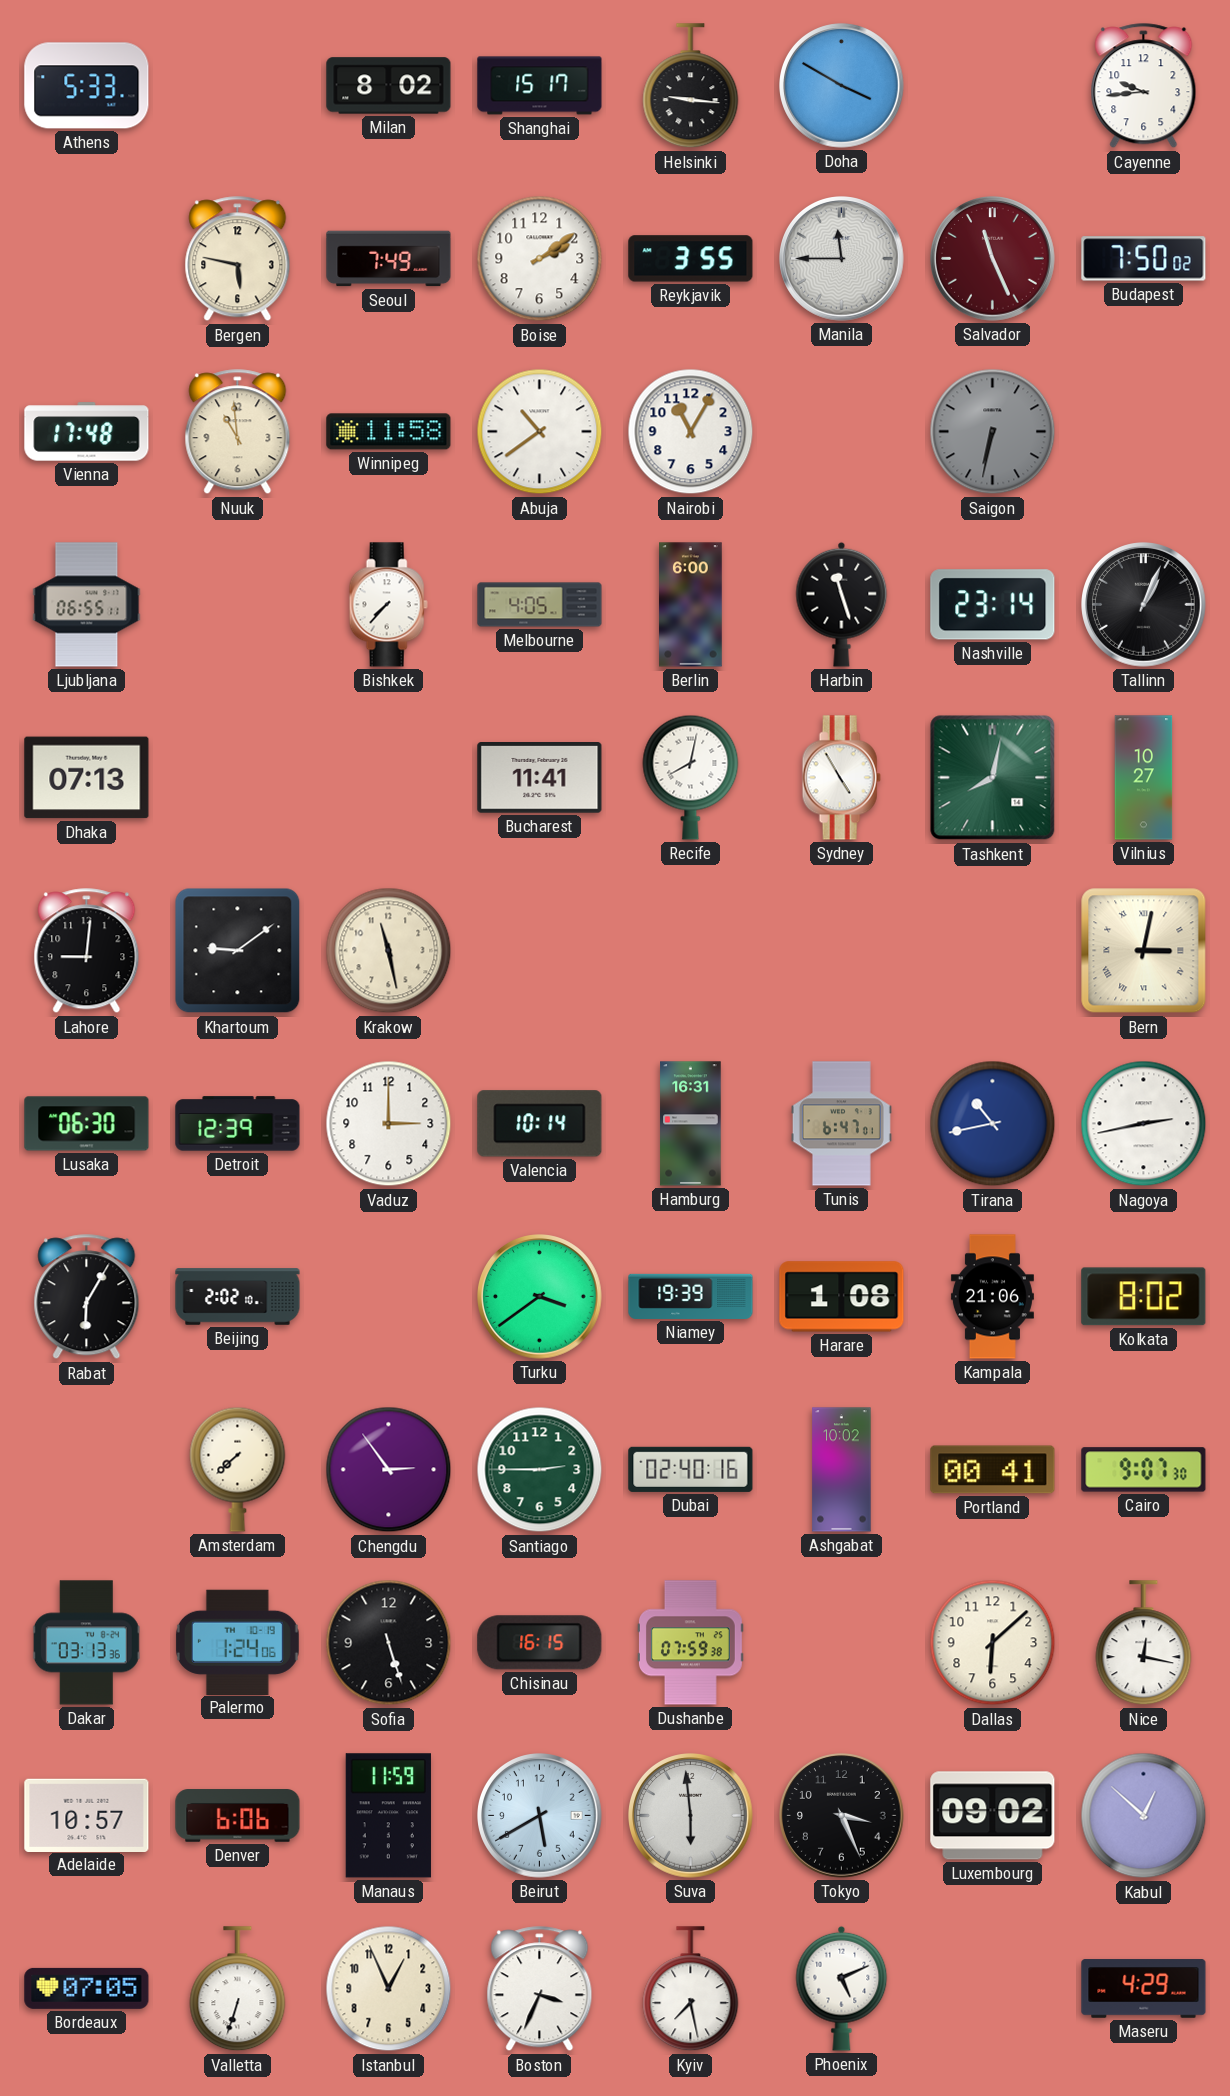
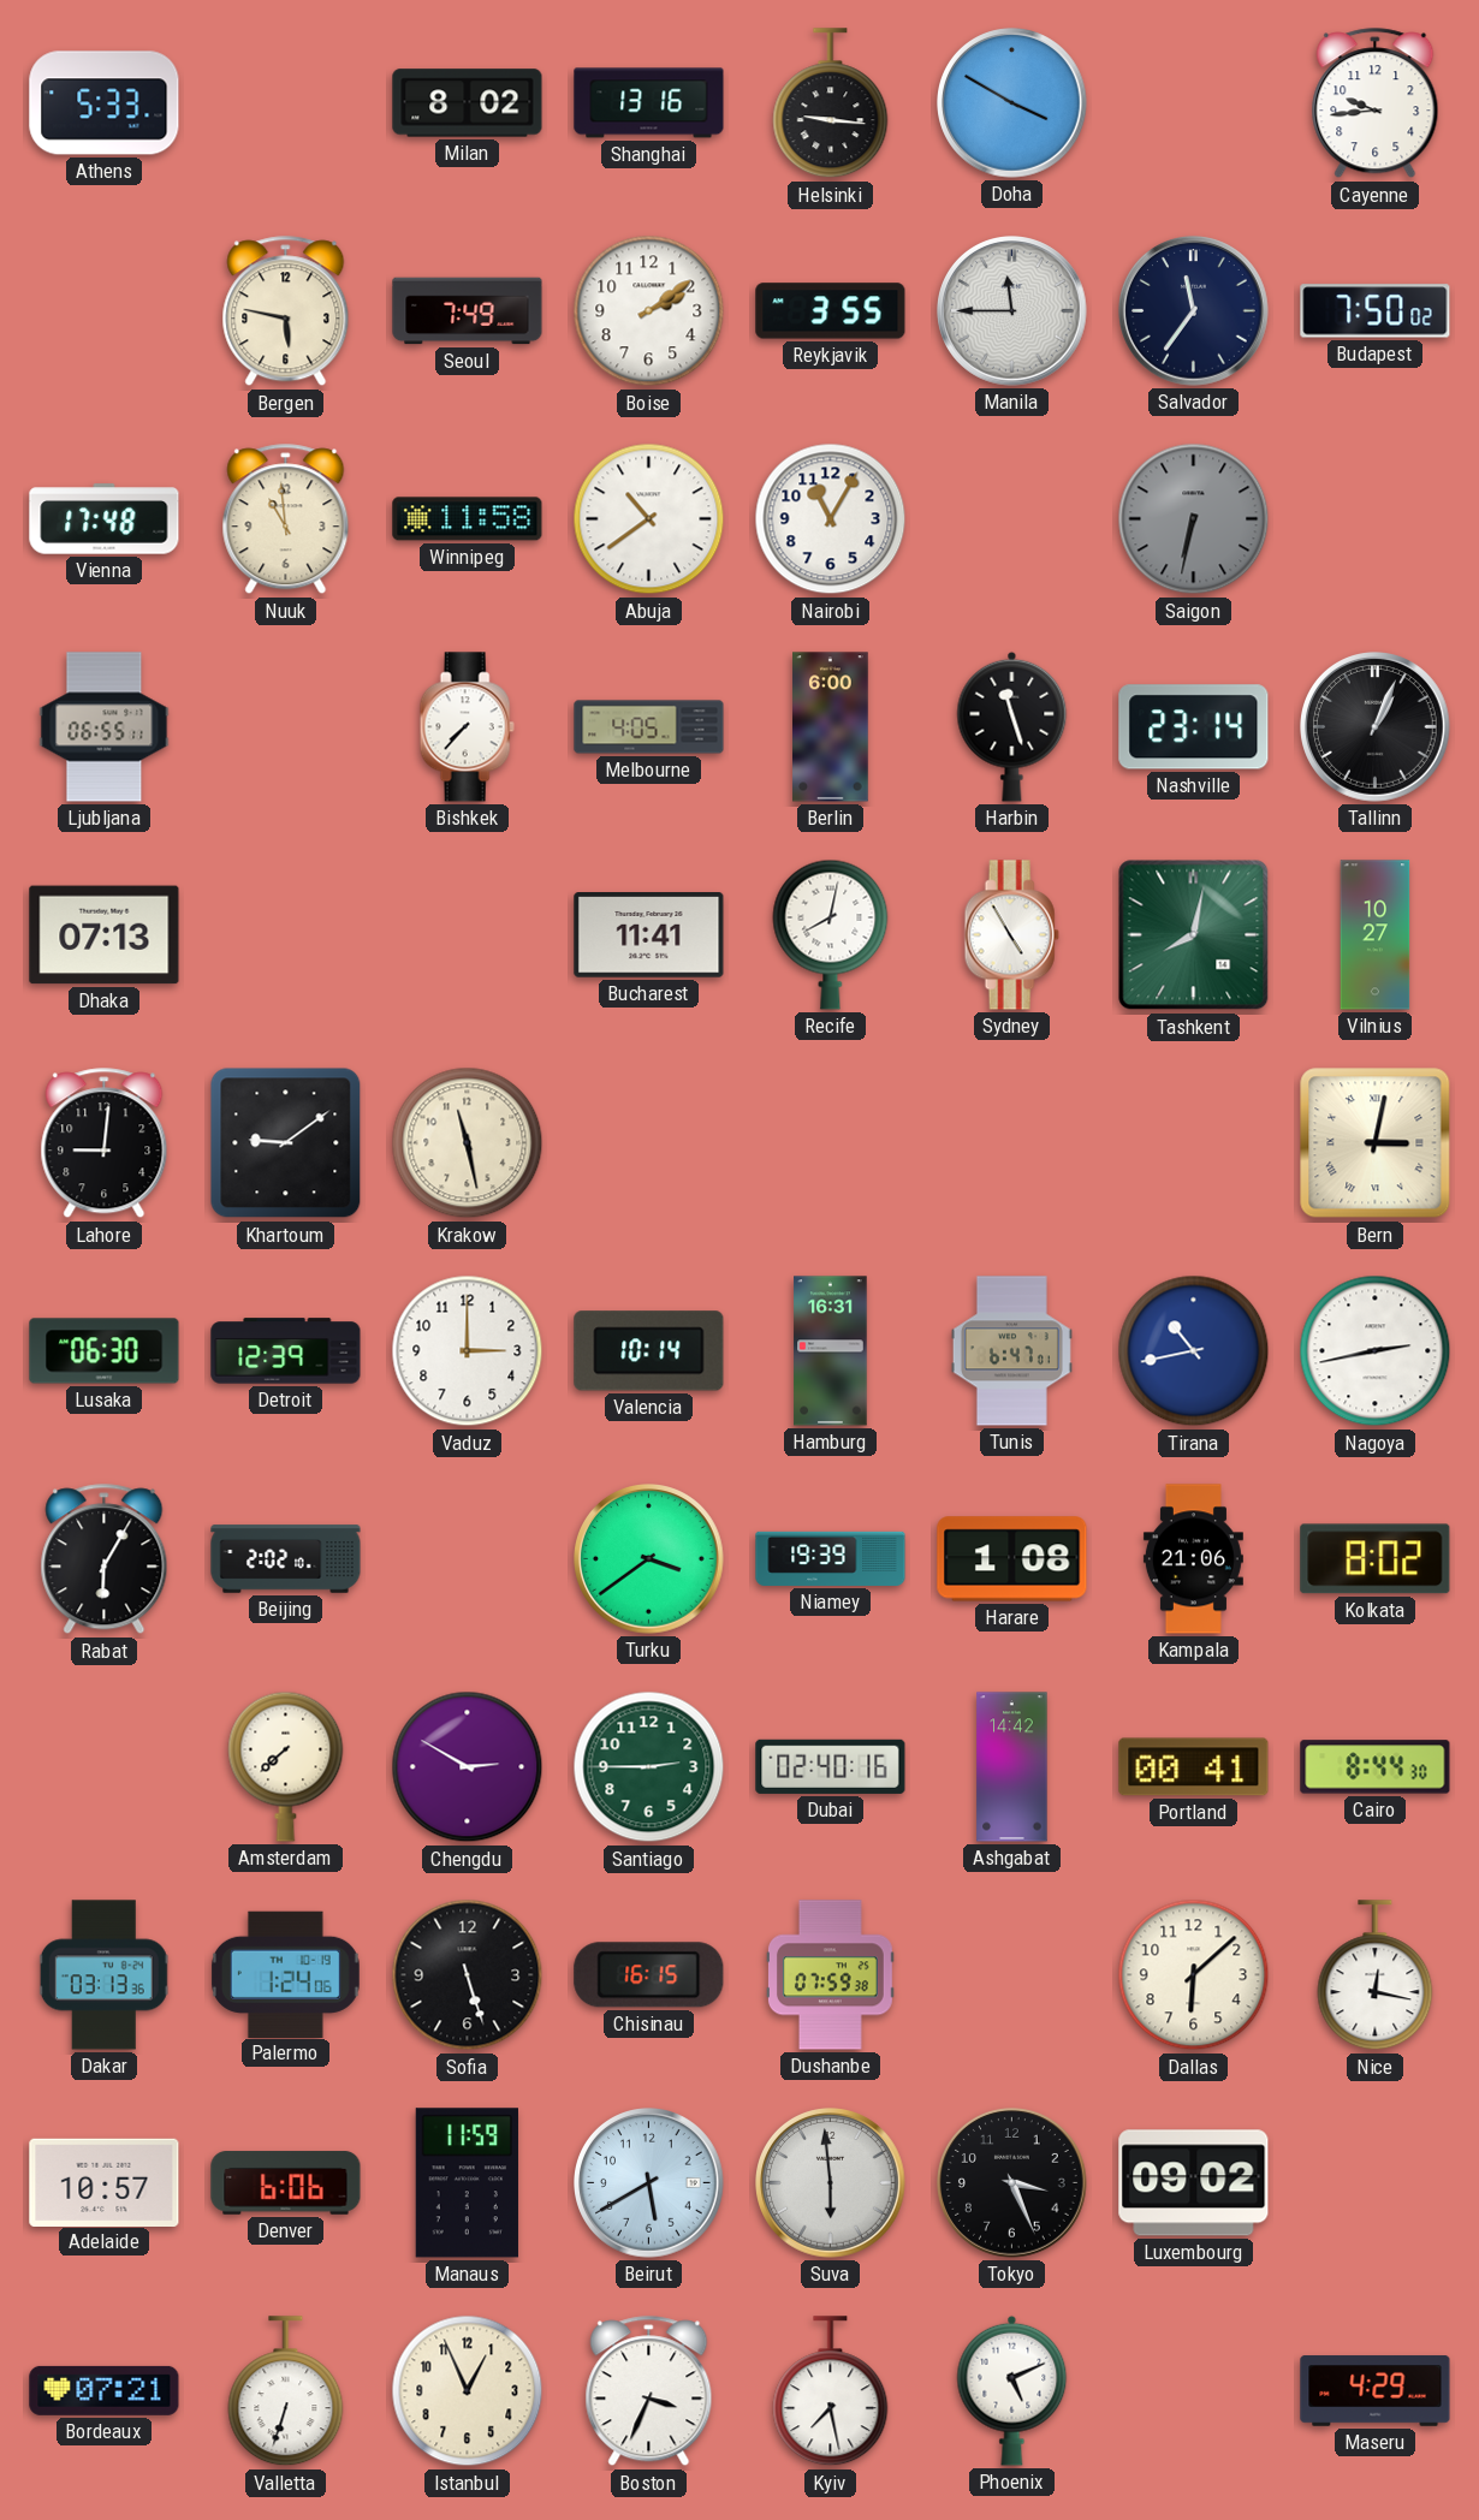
Shanghai: 15:17 -> 13:16
Salvador: 11:26 -> 11:36
Salvador dial: burgundy -> navy
Chengdu: 2:54 -> 2:50
Ashgabat: 10:02 -> 14:42
Cairo: 9:07 -> 8:44
Kabul: 12:52 -> none
Bordeaux: 07:05 -> 07:21
